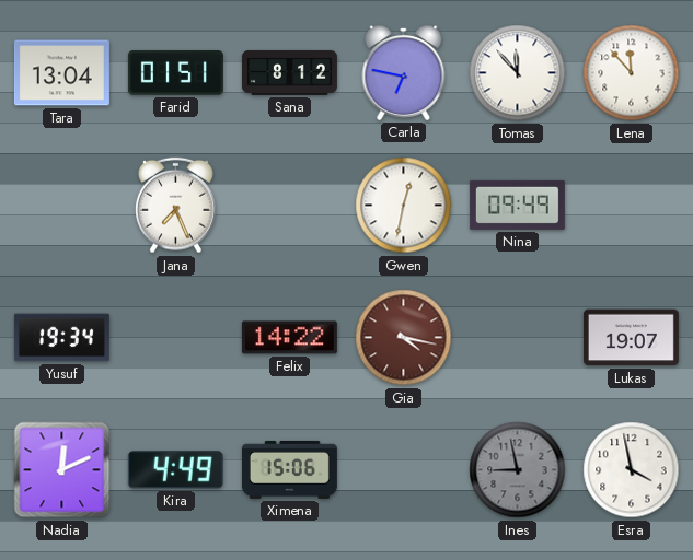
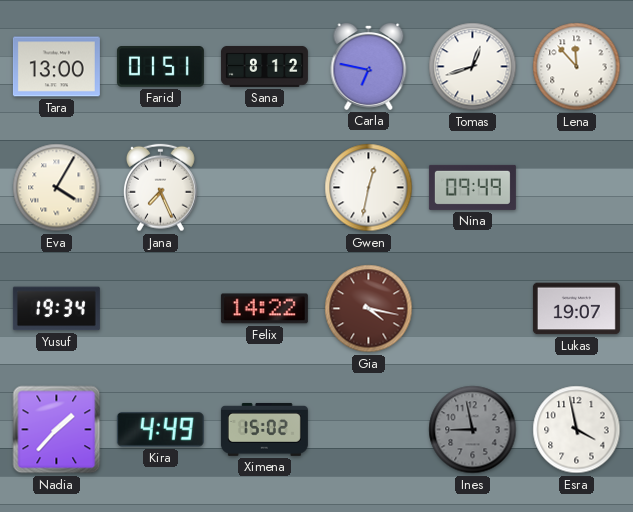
Tara: 13:04 -> 13:00
Tomas: 11:53 -> 12:42
Eva: none -> 4:05
Nadia: 12:11 -> 1:37
Ximena: 15:06 -> 15:02
